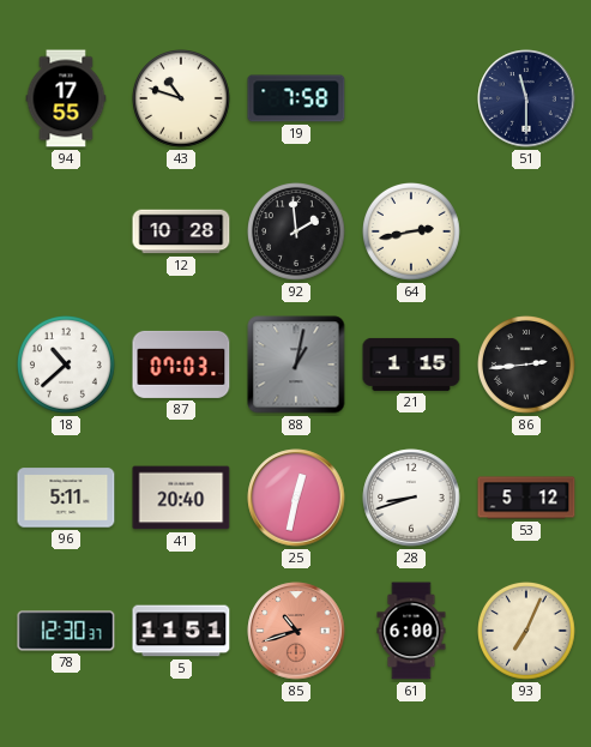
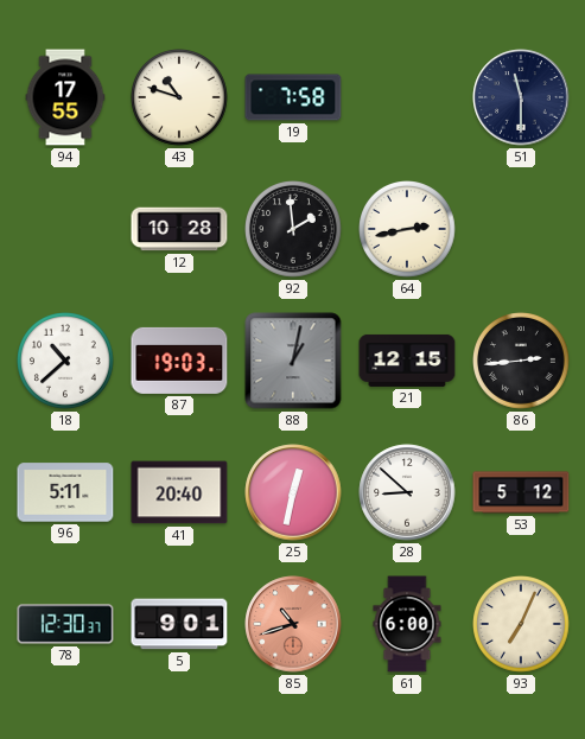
87: 07:03 -> 19:03
21: 1:15 -> 12:15
28: 8:42 -> 8:52
5: 11:51 -> 9:01
